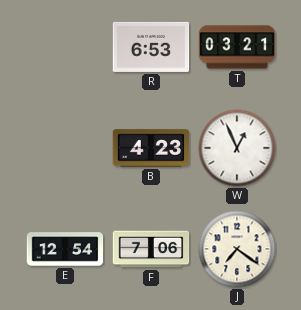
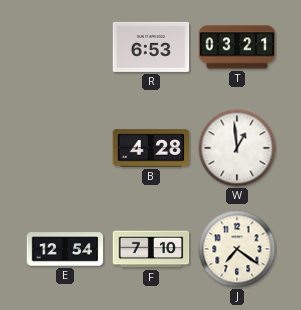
B: 4:23 -> 4:28
W: 12:56 -> 12:59
F: 7:06 -> 7:10
